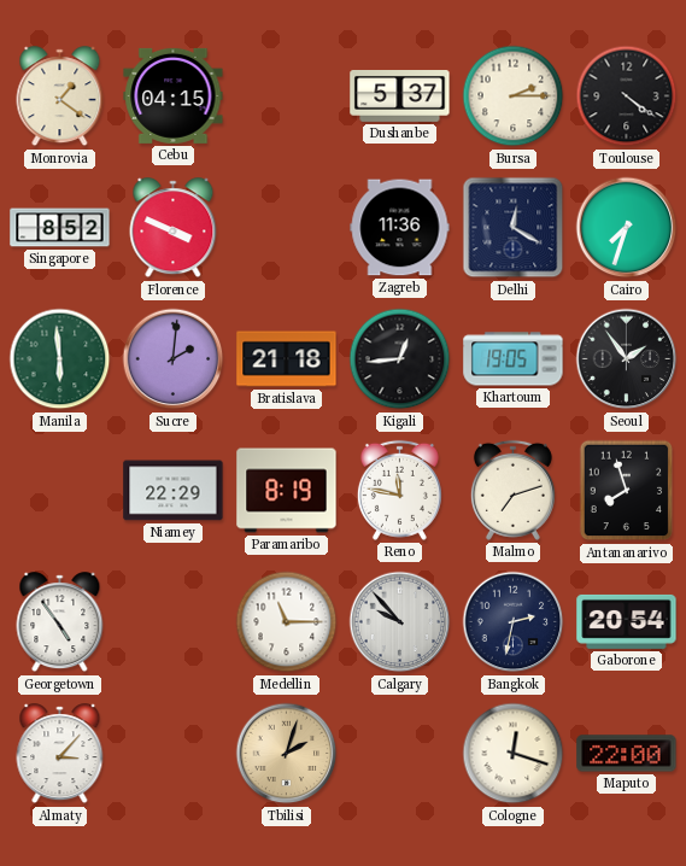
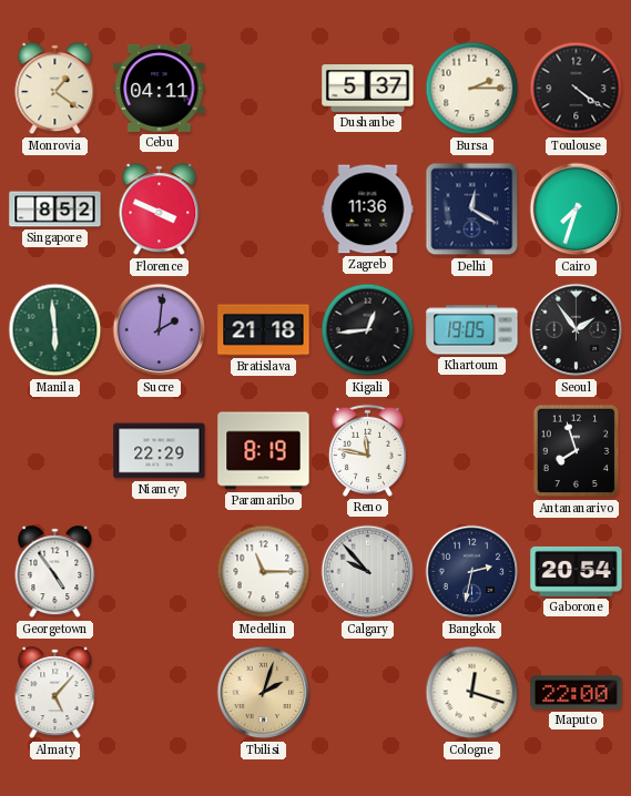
Cebu: 04:15 -> 04:11
Malmo: 7:12 -> none
Almaty: 3:07 -> 5:07
